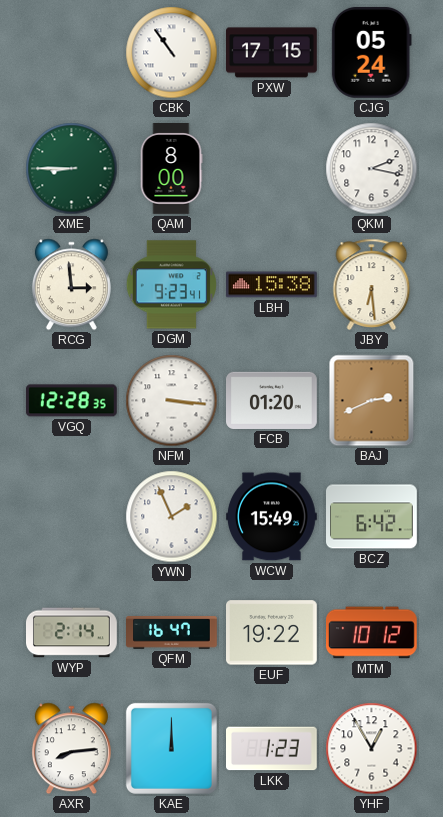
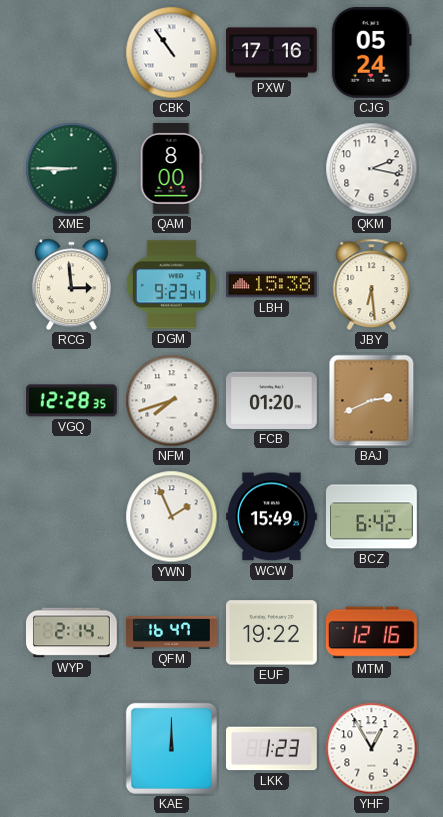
PXW: 17:15 -> 17:16
NFM: 3:16 -> 7:42
MTM: 10:12 -> 12:16
AXR: 8:14 -> none
